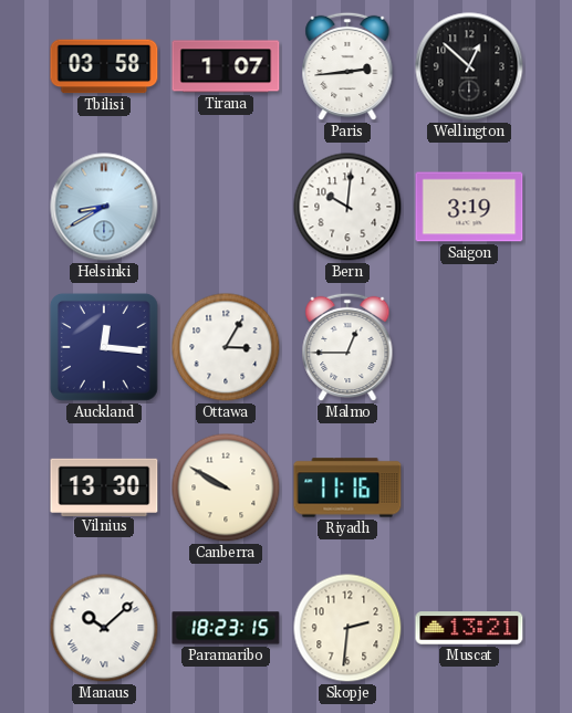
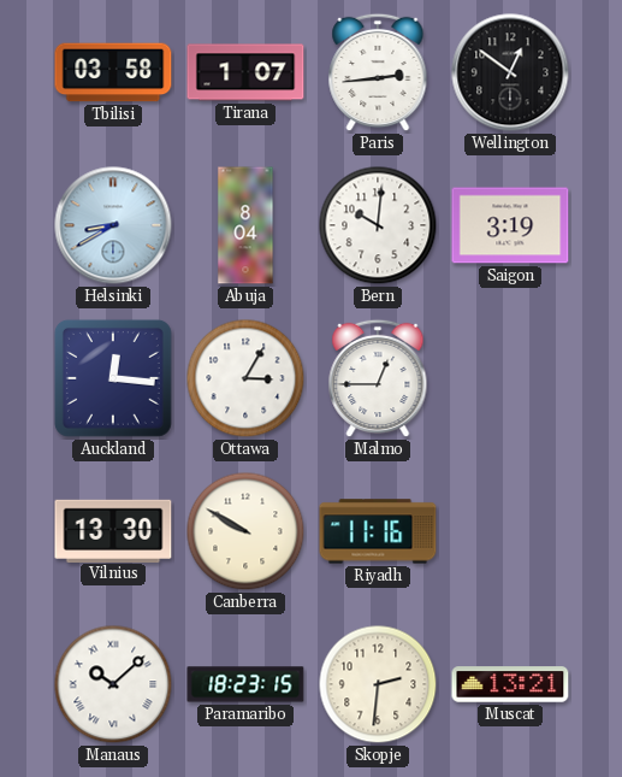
Wellington: 12:52 -> 12:51
Abuja: none -> 8:04
